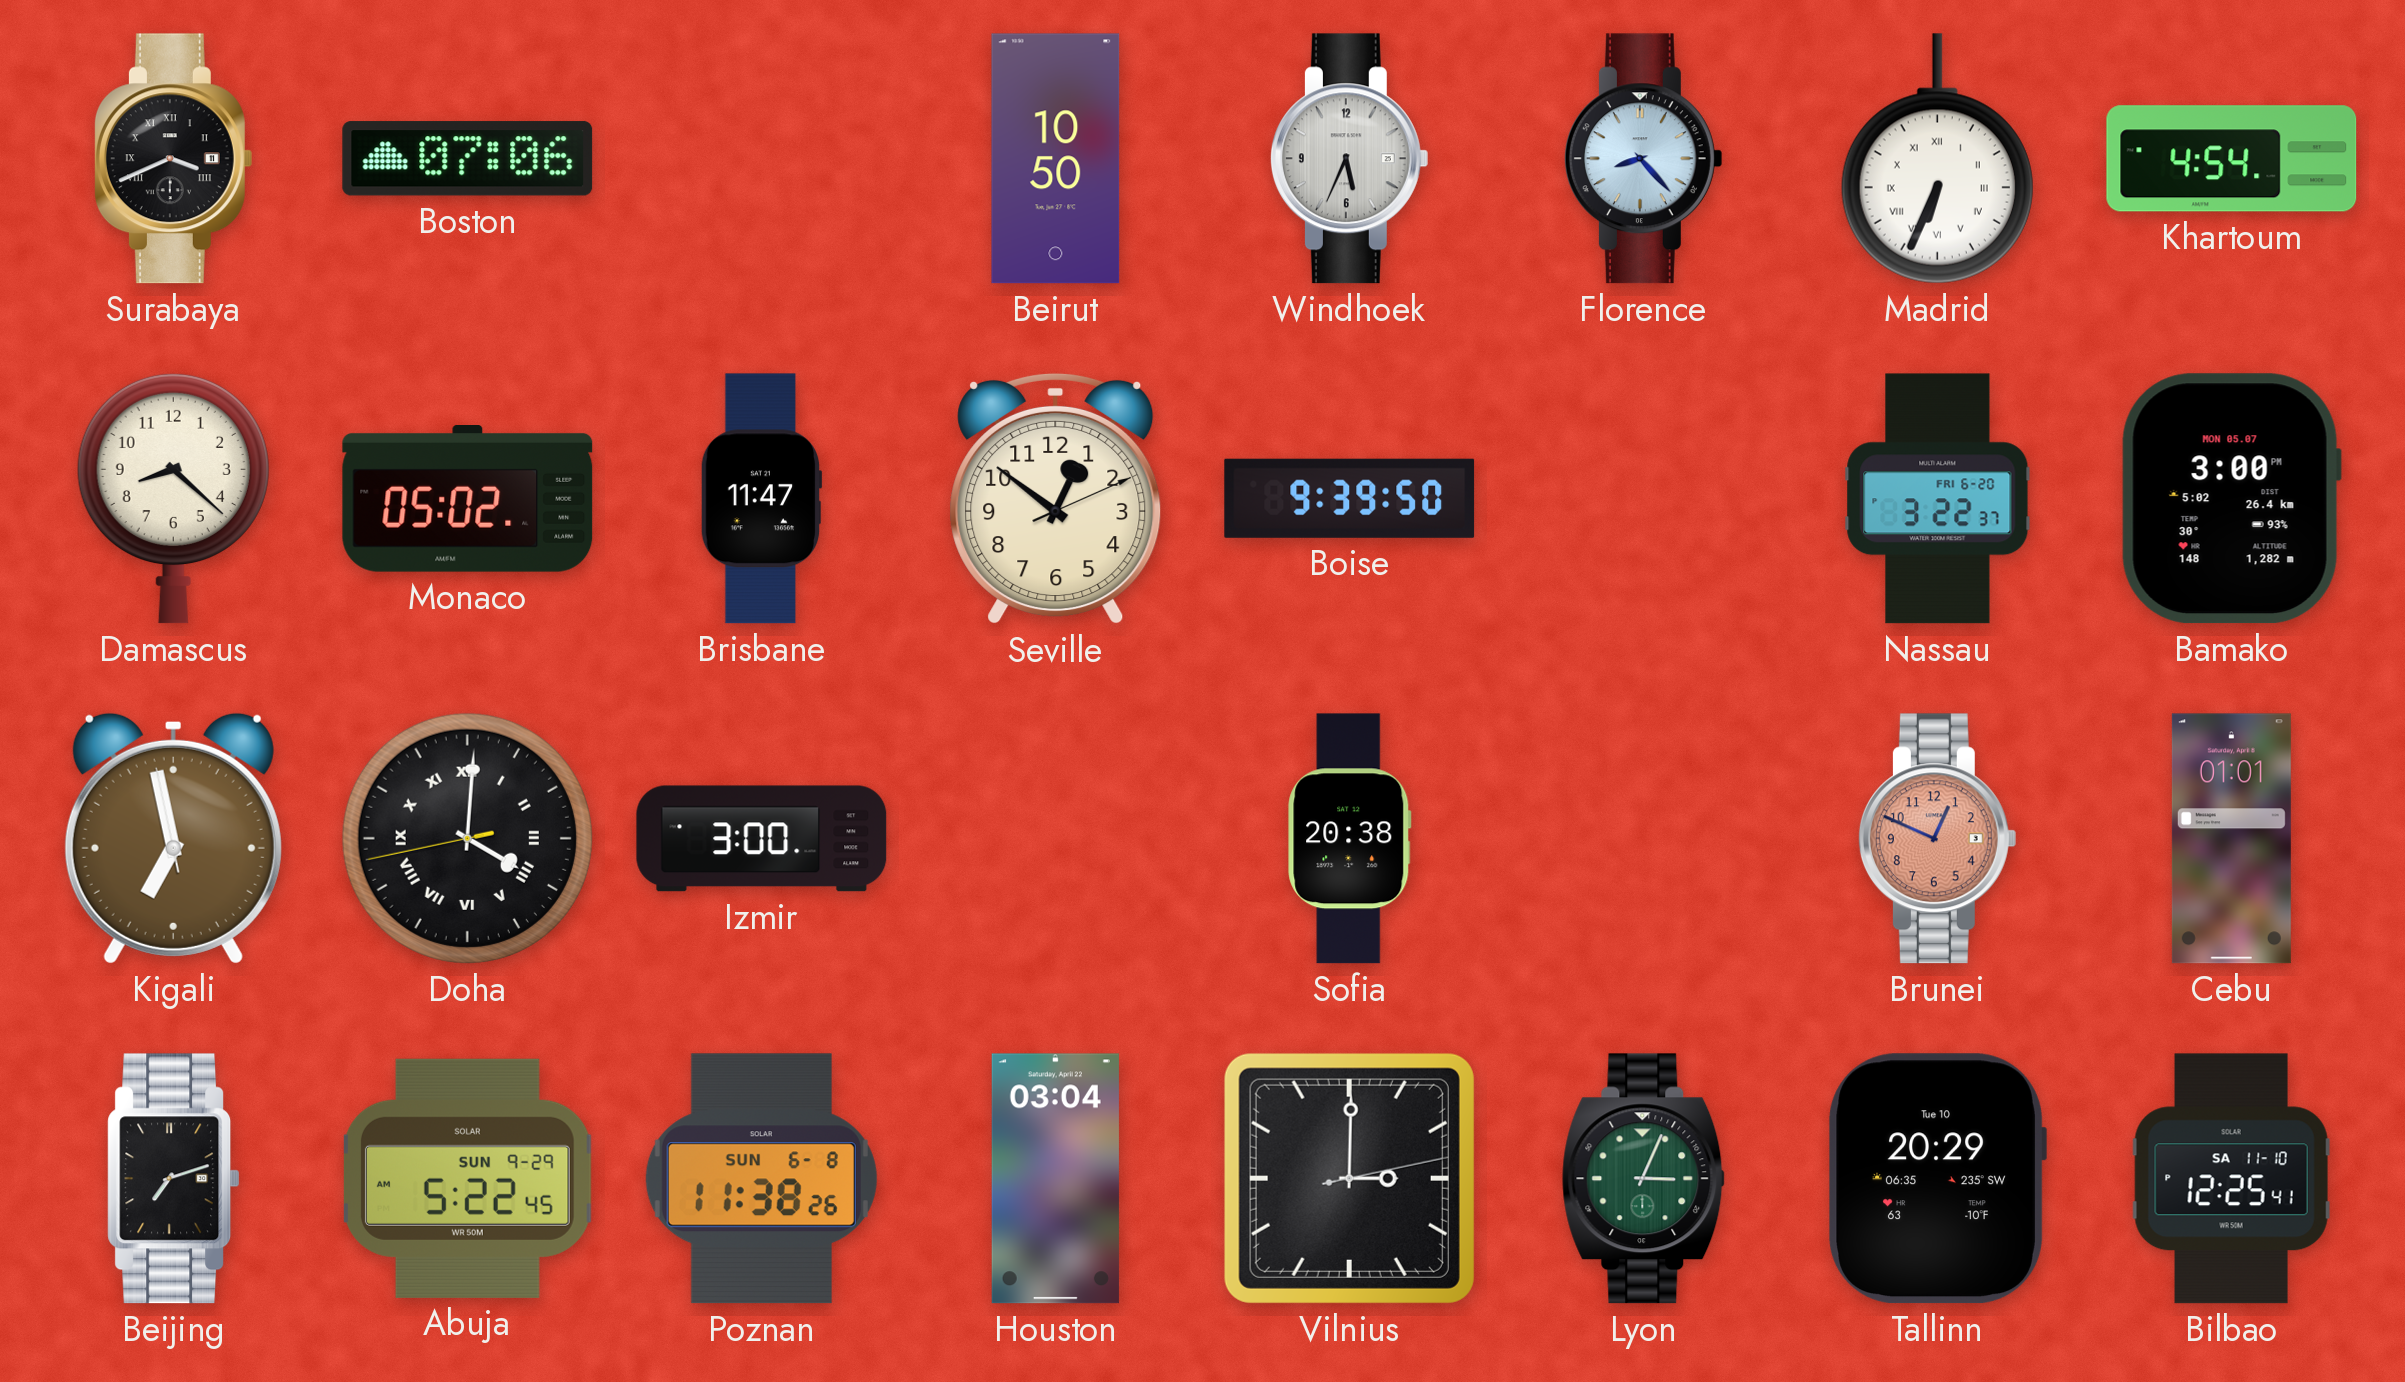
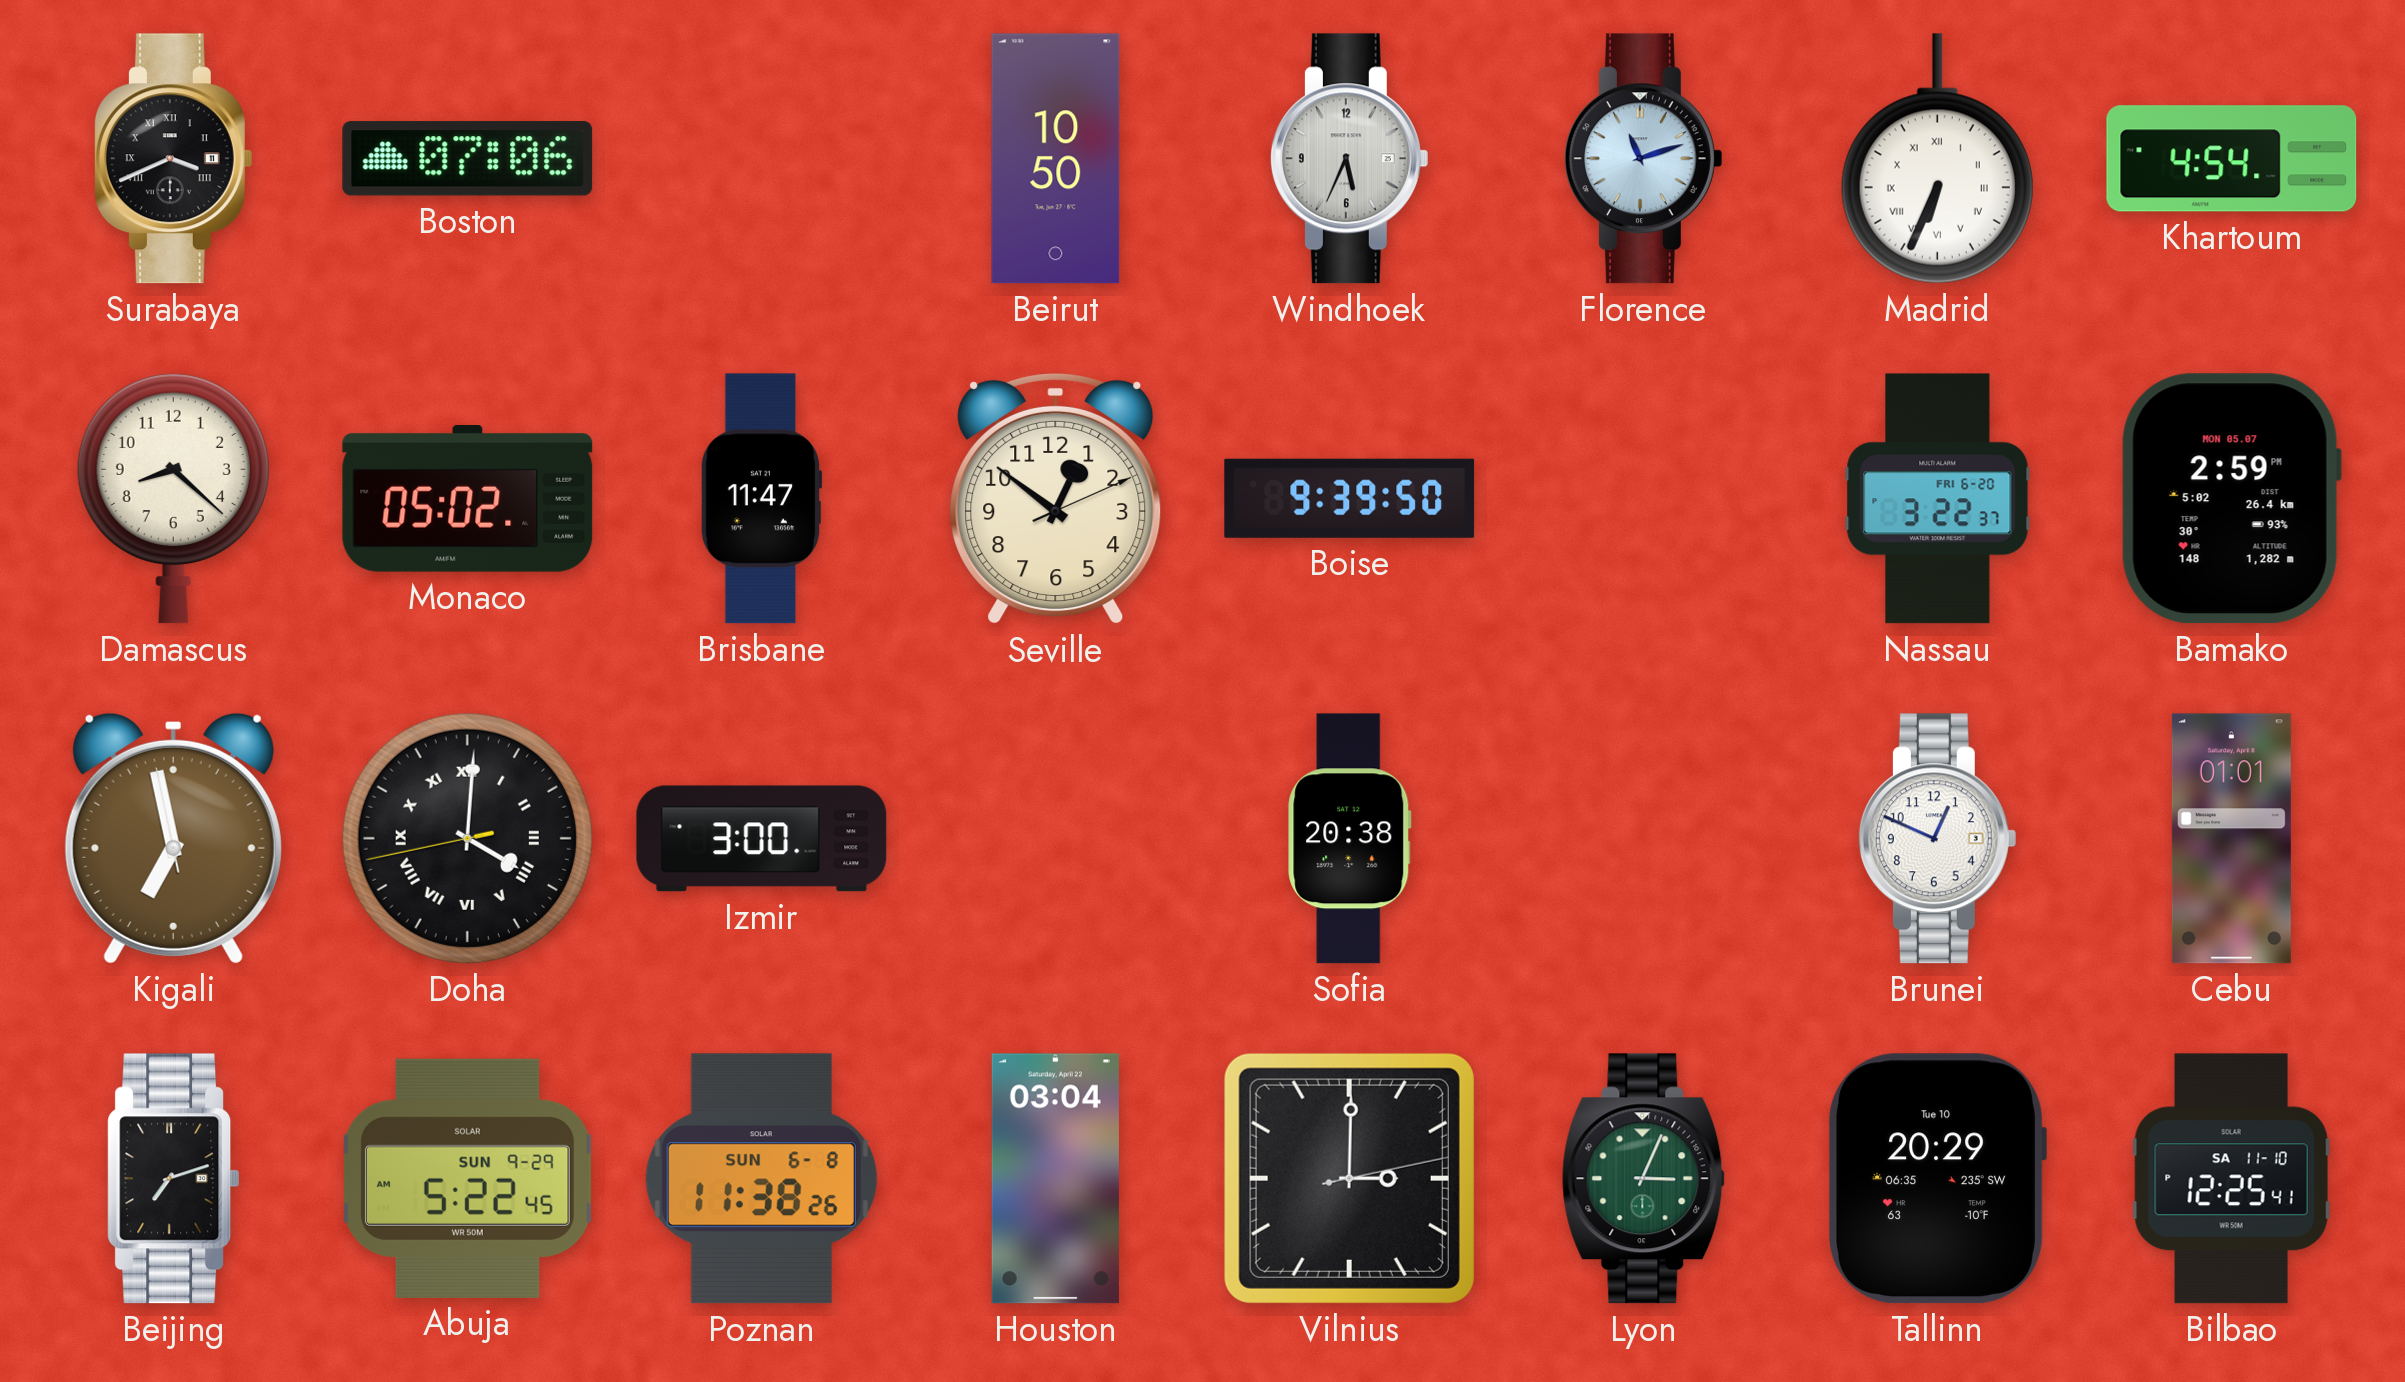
Florence: 8:23 -> 11:12
Bamako: 3:00 -> 2:59
Brunei dial: salmon -> white
